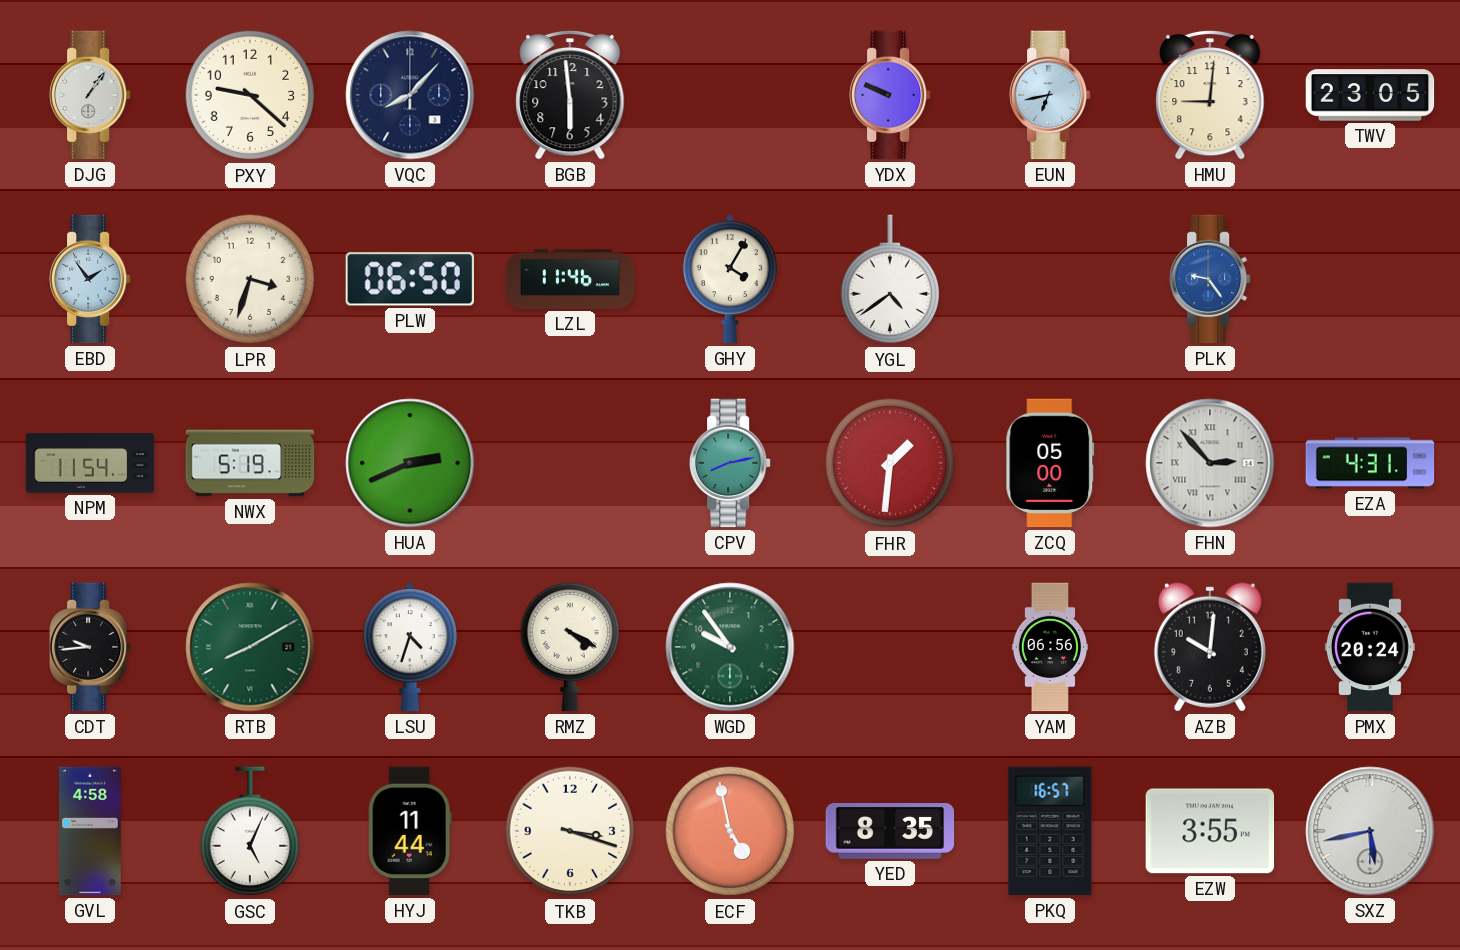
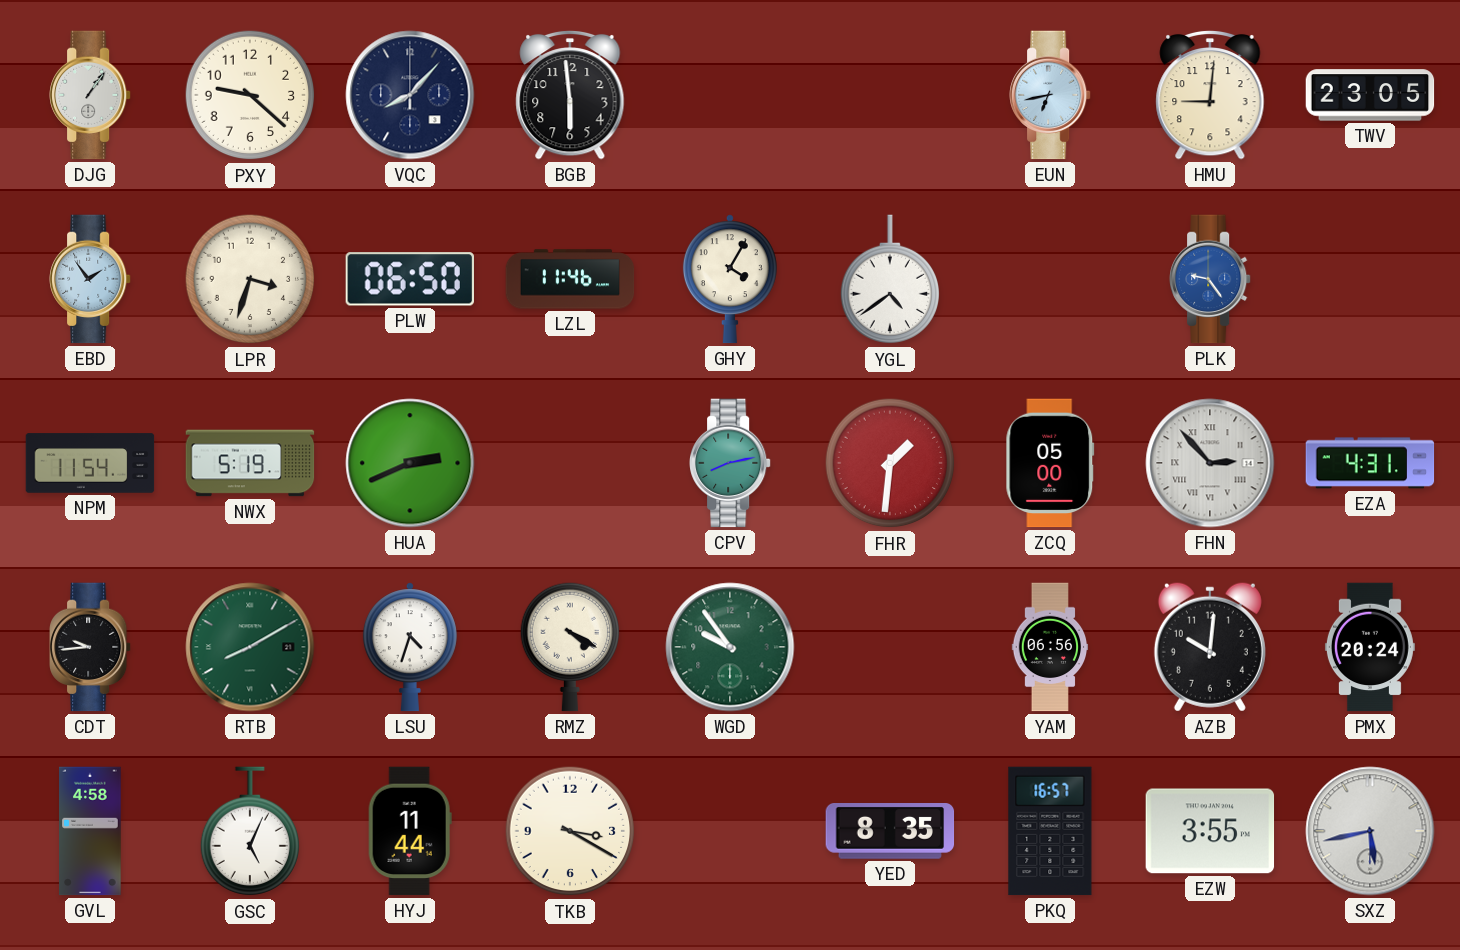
YDX: 9:49 -> none
TKB: 3:18 -> 3:20
ECF: 4:58 -> none
